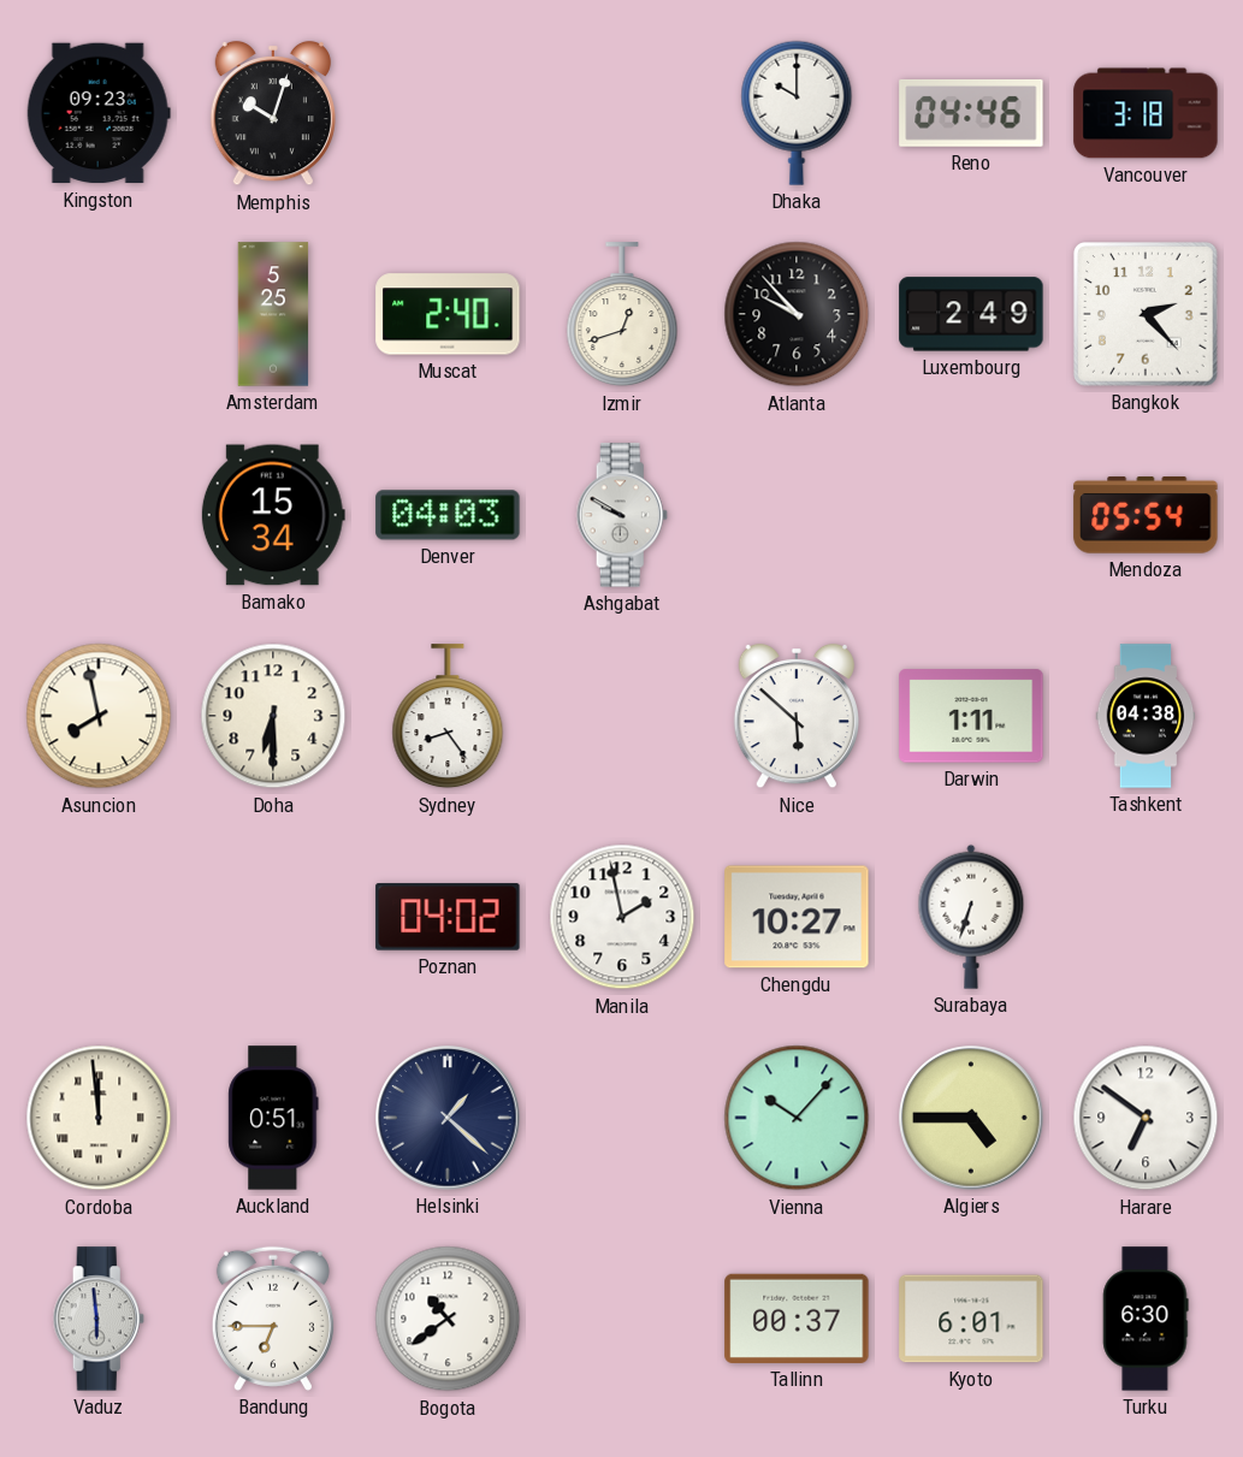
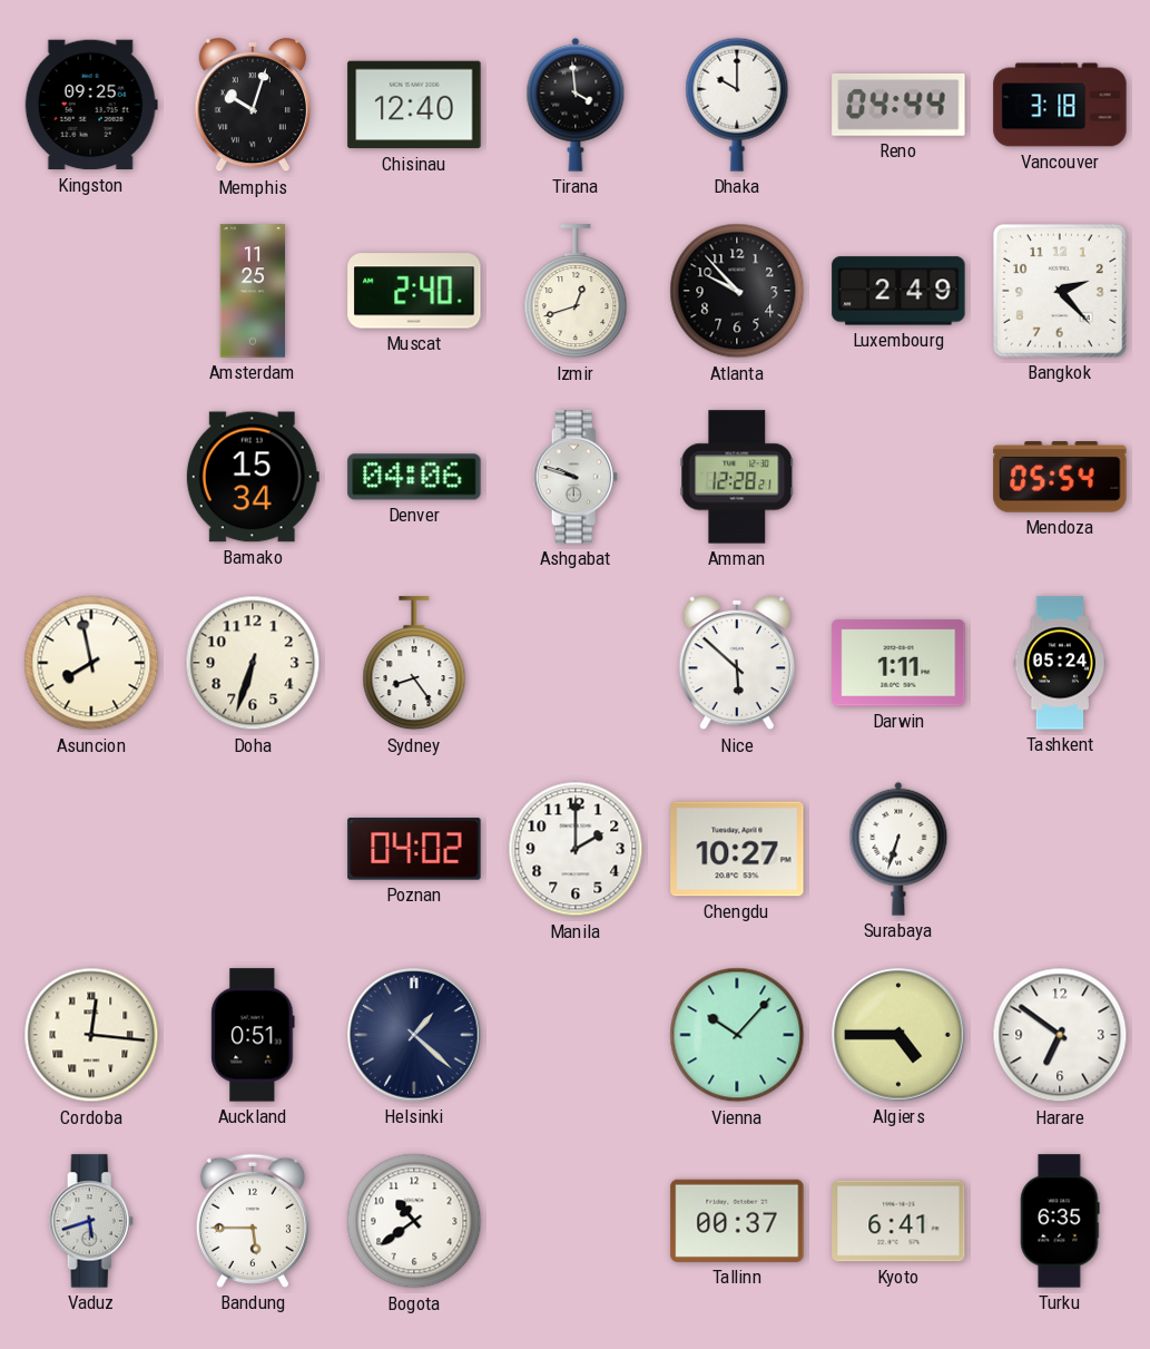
Kingston: 09:23 -> 09:25
Chisinau: none -> 12:40
Tirana: none -> 3:59
Reno: 04:46 -> 04:44
Amsterdam: 5:25 -> 11:25
Denver: 04:03 -> 04:06
Ashgabat: 9:50 -> 9:48
Amman: none -> 12:28
Doha: 6:30 -> 6:33
Tashkent: 04:38 -> 05:24
Manila: 1:58 -> 2:00
Cordoba: 11:59 -> 12:16
Vaduz: 5:59 -> 5:42
Bandung: 6:45 -> 5:45
Kyoto: 6:01 -> 6:41
Turku: 6:30 -> 6:35
